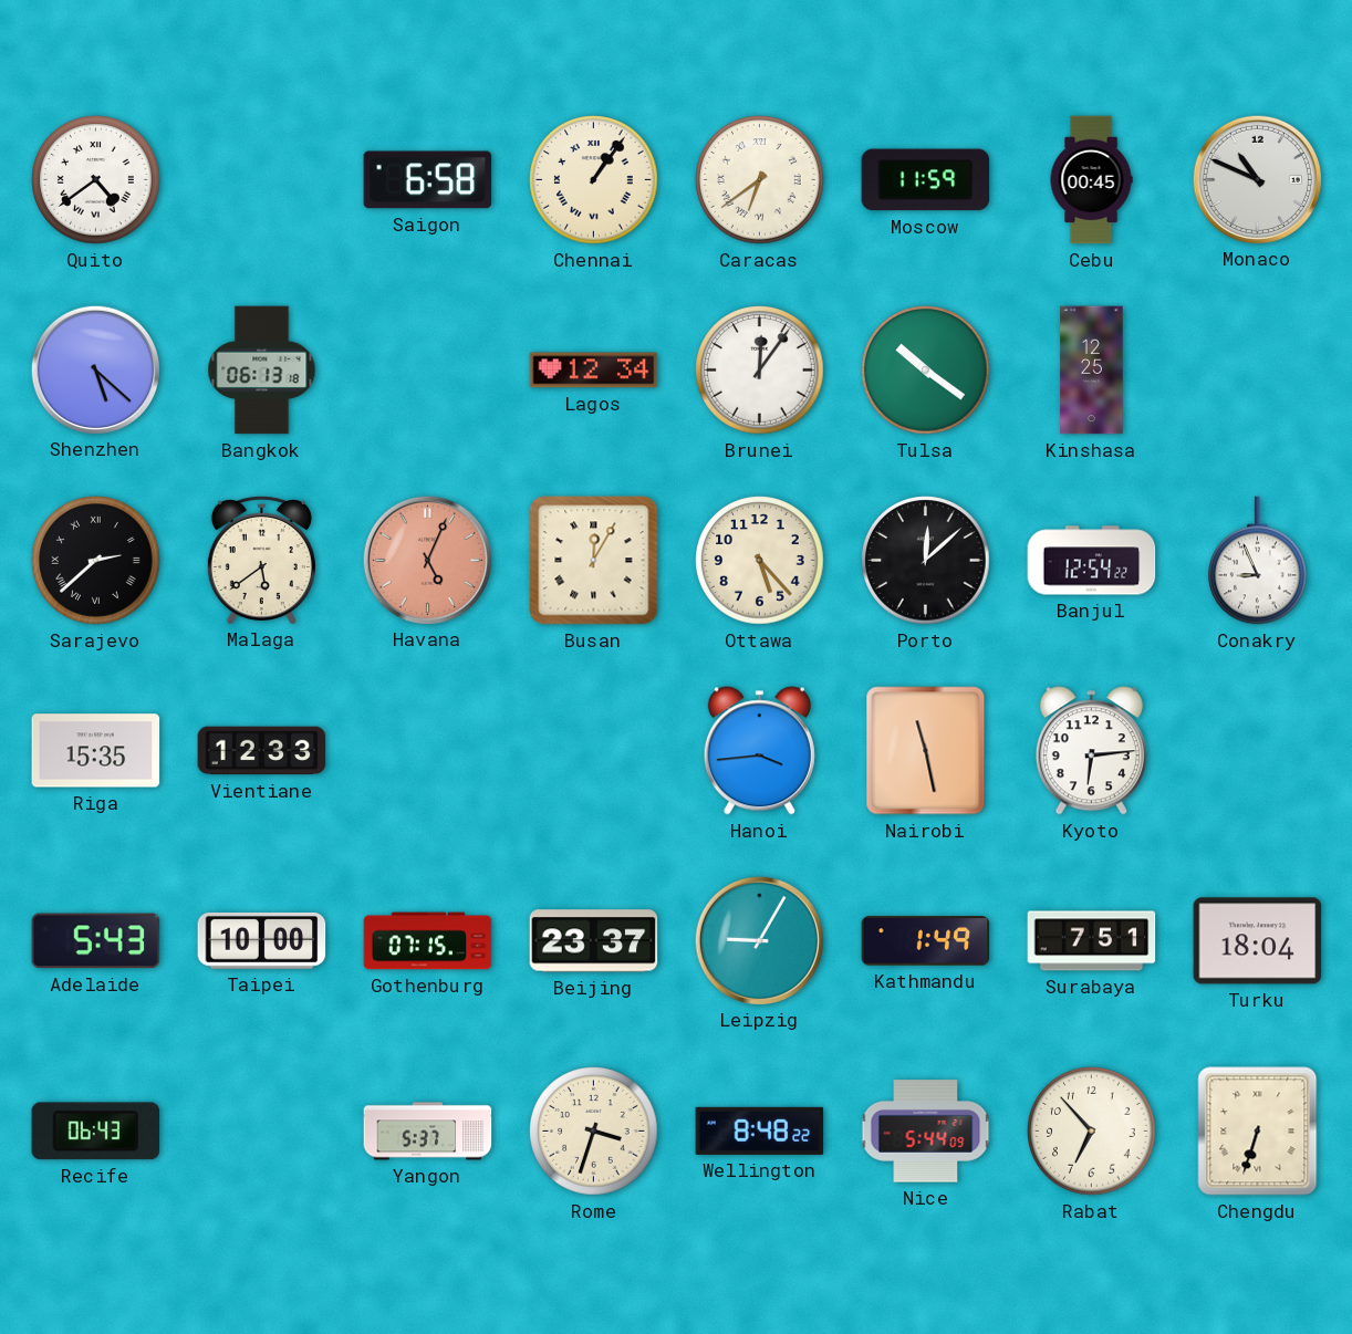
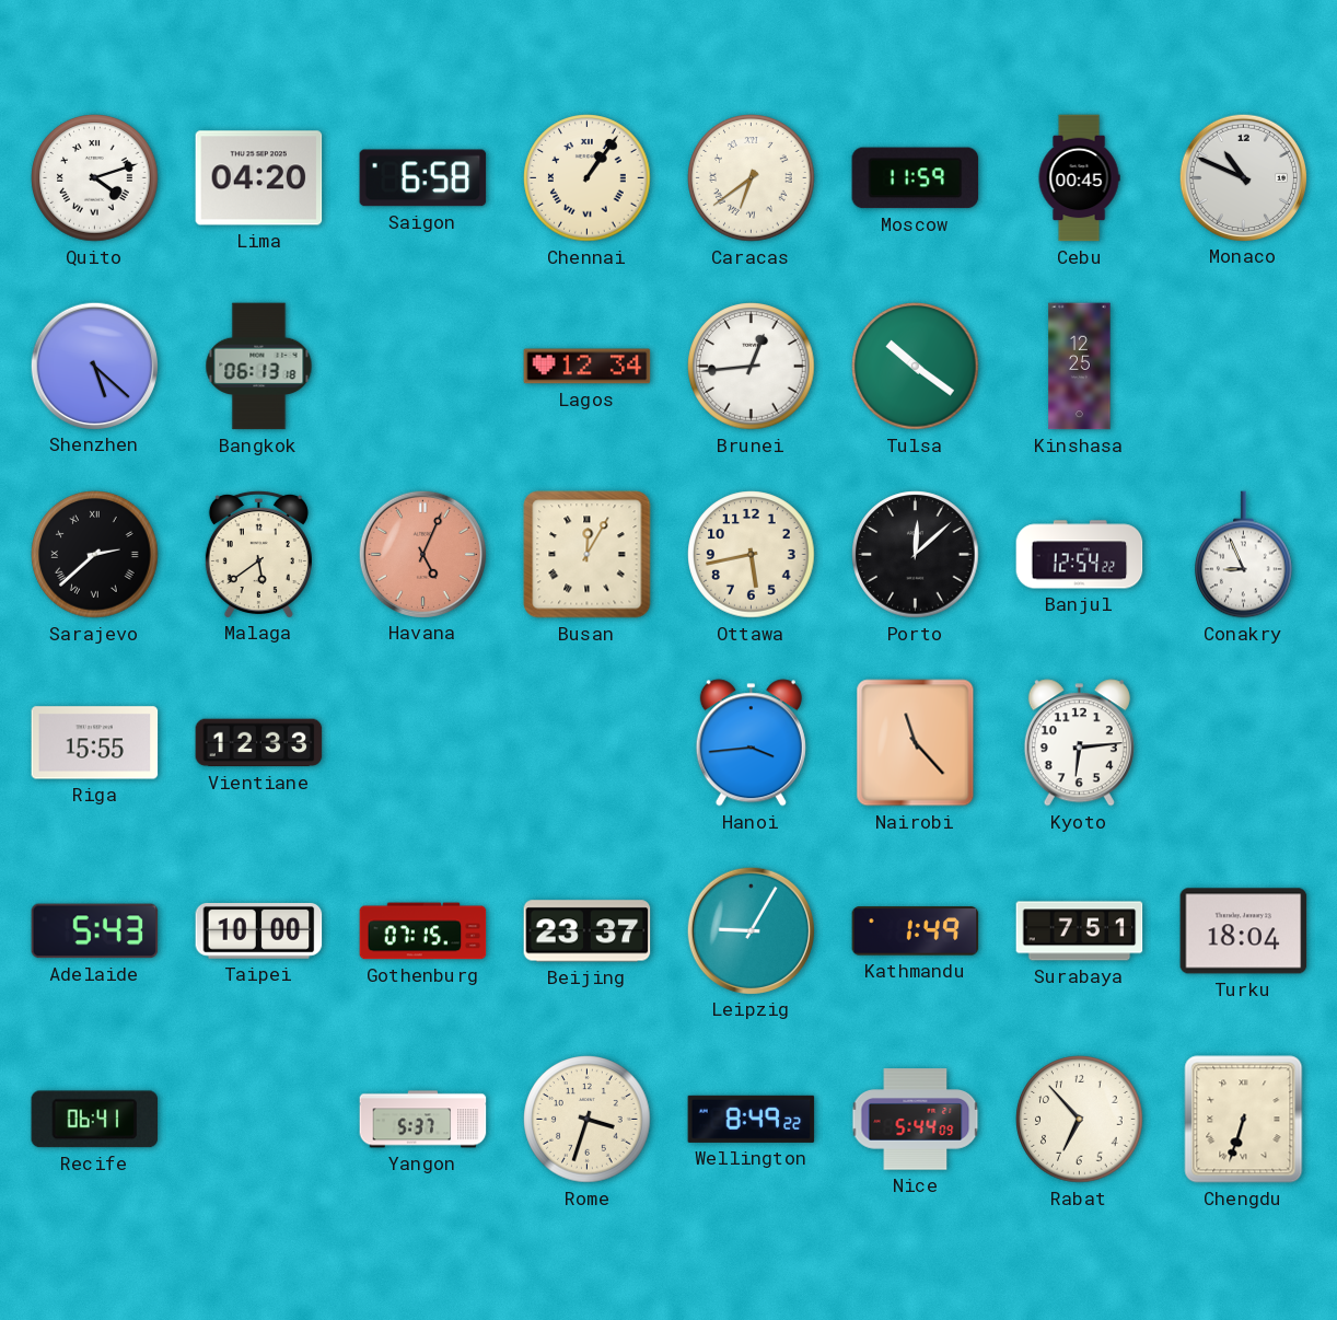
Quito: 4:39 -> 4:12
Lima: none -> 04:20
Brunei: 12:06 -> 12:44
Ottawa: 5:23 -> 5:43
Riga: 15:35 -> 15:55
Nairobi: 11:28 -> 11:23
Recife: 06:43 -> 06:41
Wellington: 8:48 -> 8:49
